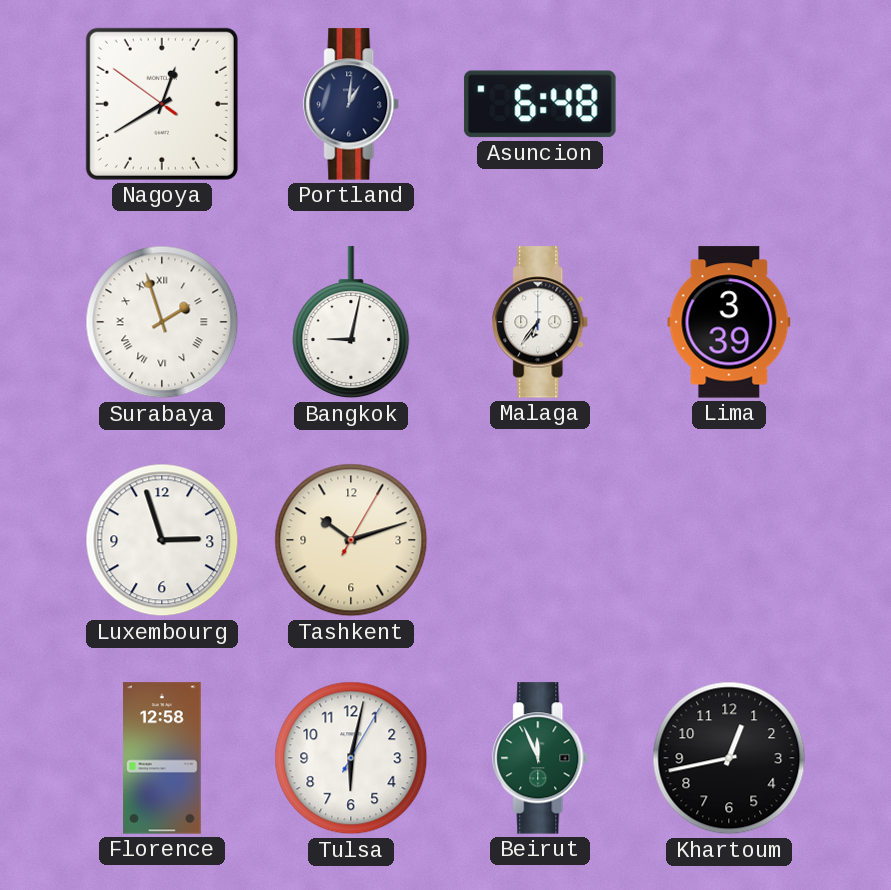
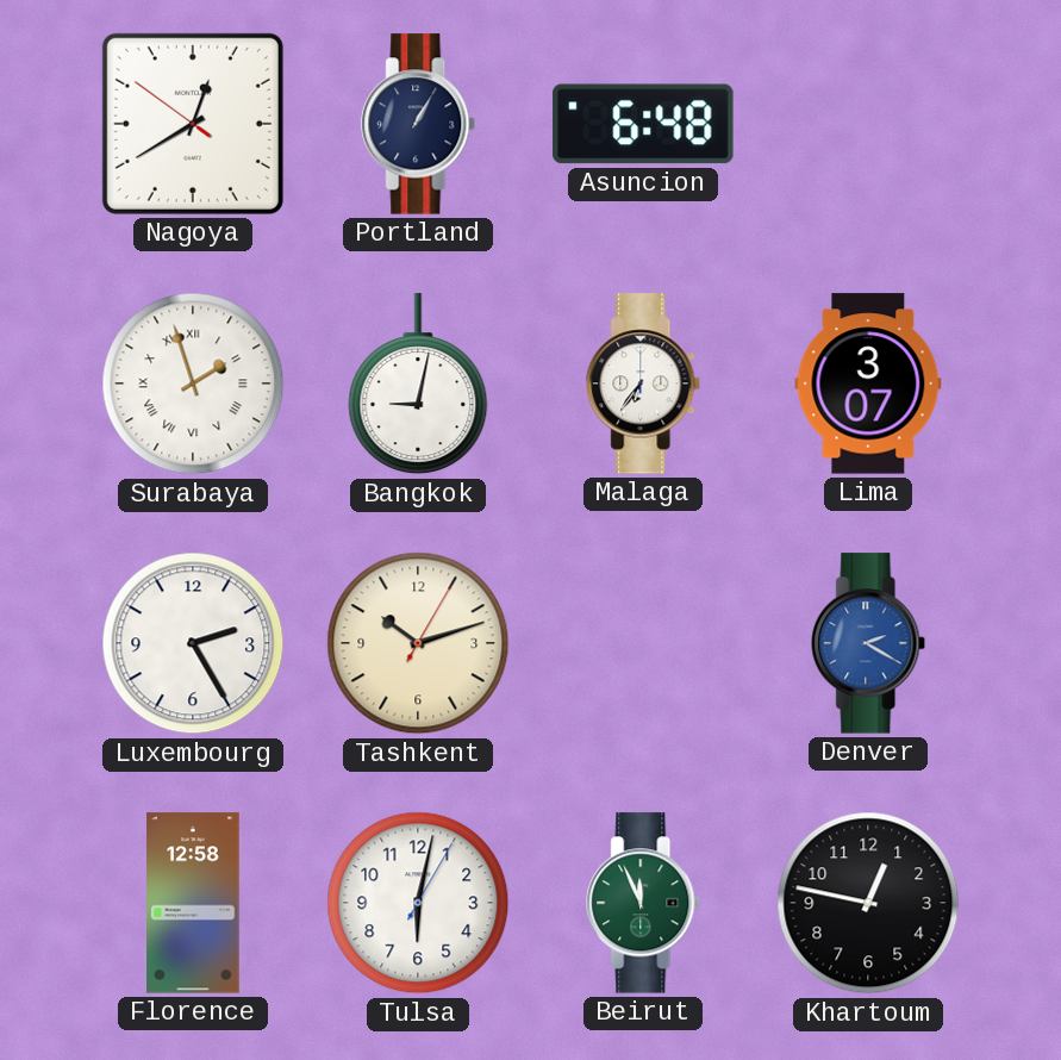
Portland: 1:01 -> 1:05
Lima: 3:39 -> 3:07
Luxembourg: 2:57 -> 2:25
Denver: none -> 2:20
Khartoum: 12:43 -> 12:47
